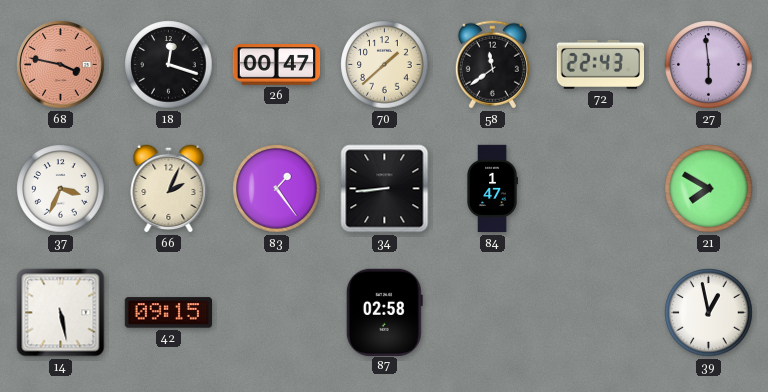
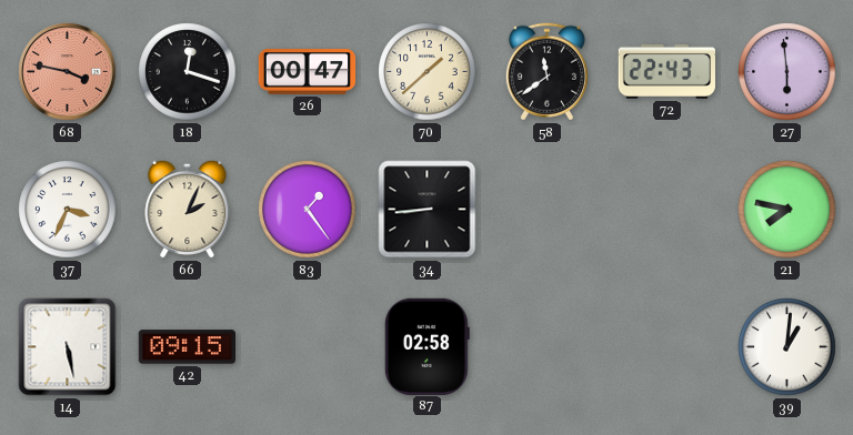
84: 1:47 -> none
21: 7:50 -> 7:47
39: 12:58 -> 1:01
